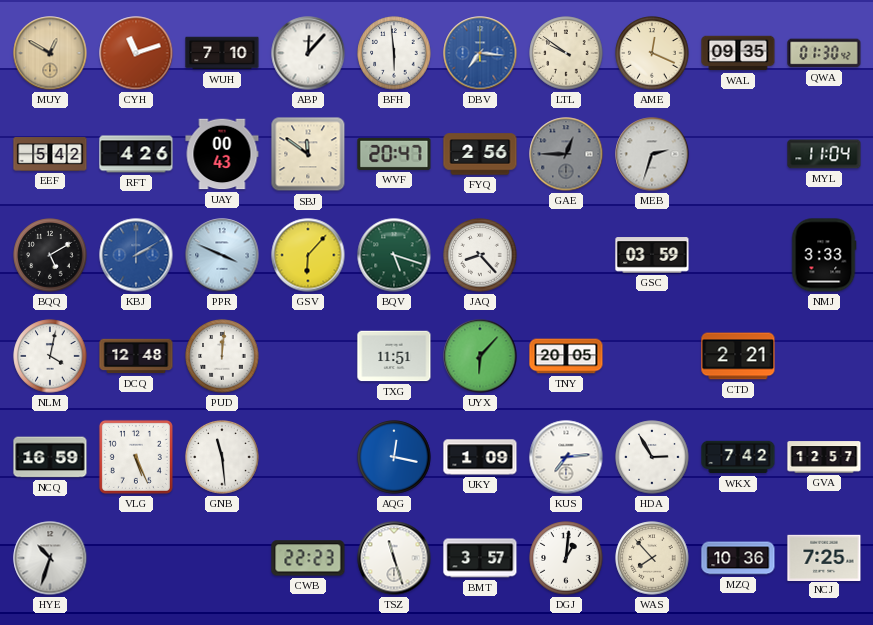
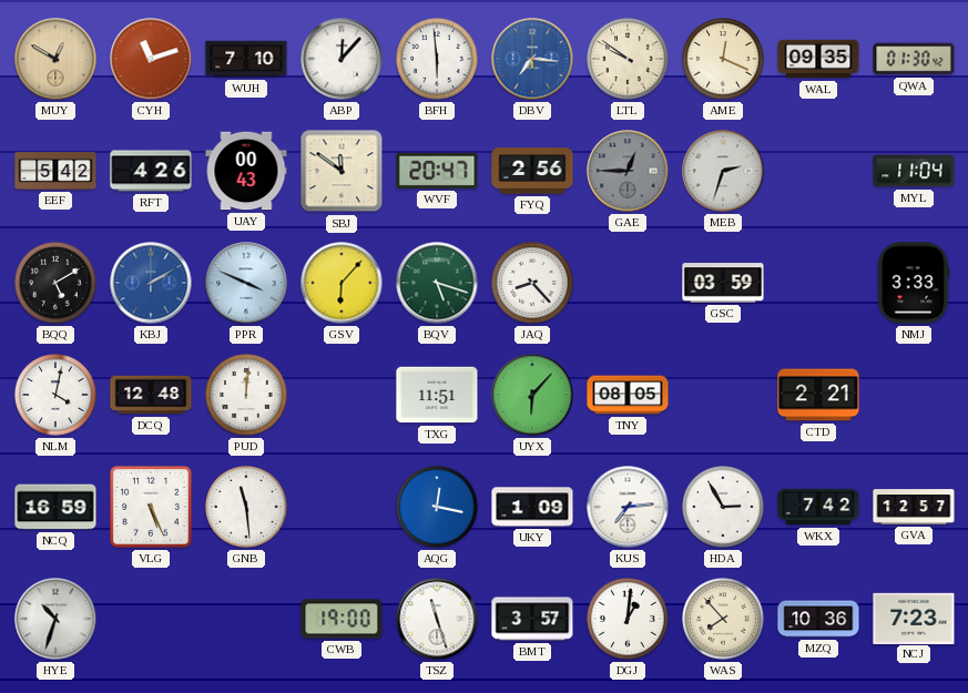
TNY: 20:05 -> 08:05
CWB: 22:23 -> 19:00
NCJ: 7:25 -> 7:23
